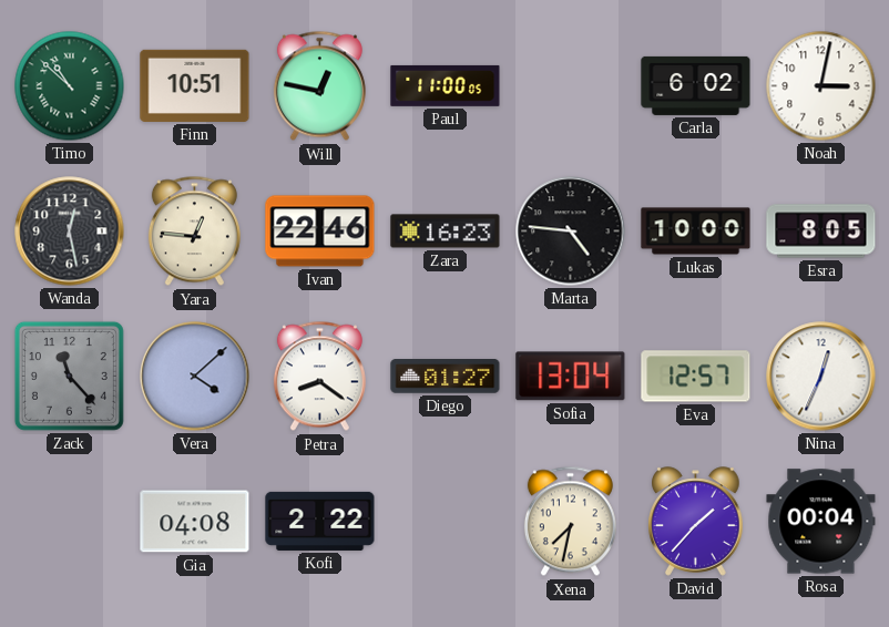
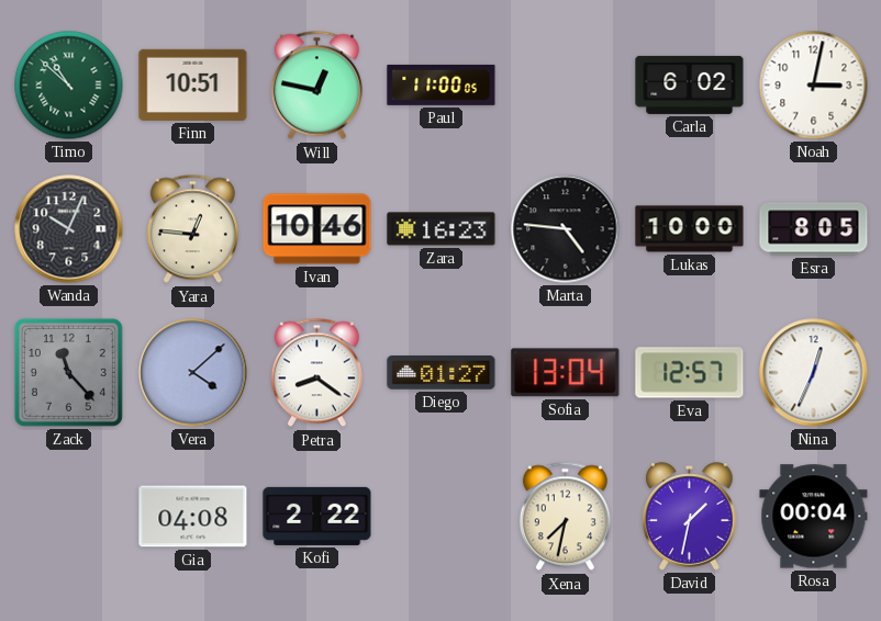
Wanda: 12:28 -> 10:04
Ivan: 22:46 -> 10:46
David: 1:37 -> 1:32
